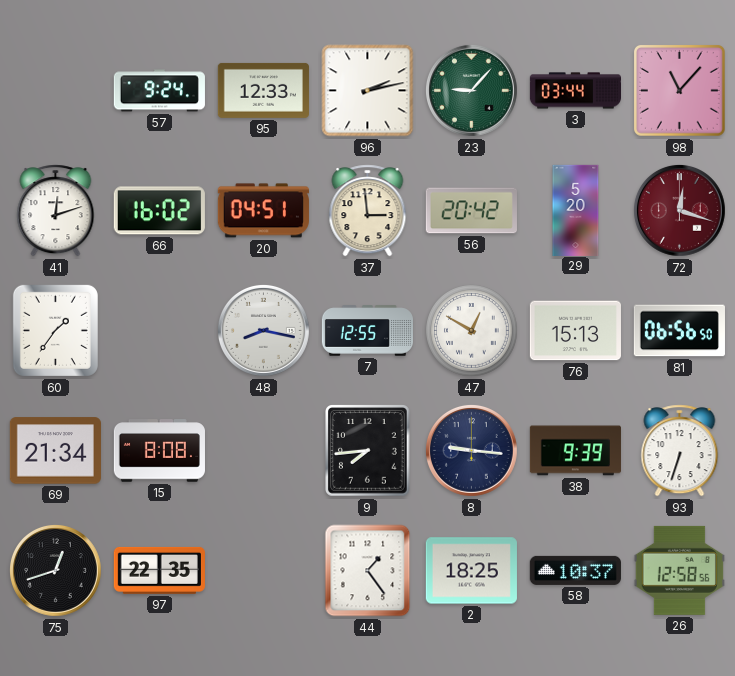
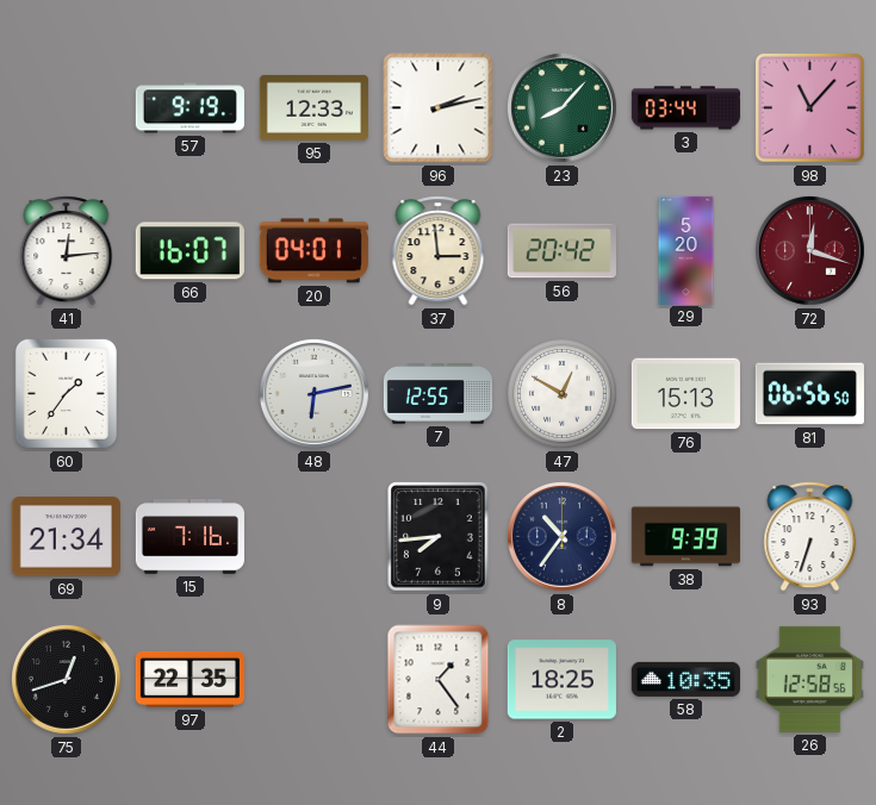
57: 9:24 -> 9:19
23: 9:07 -> 8:07
41: 12:12 -> 12:14
66: 16:02 -> 16:07
20: 04:51 -> 04:01
48: 8:17 -> 6:13
15: 8:08 -> 7:16
8: 9:16 -> 10:36
58: 10:37 -> 10:35
